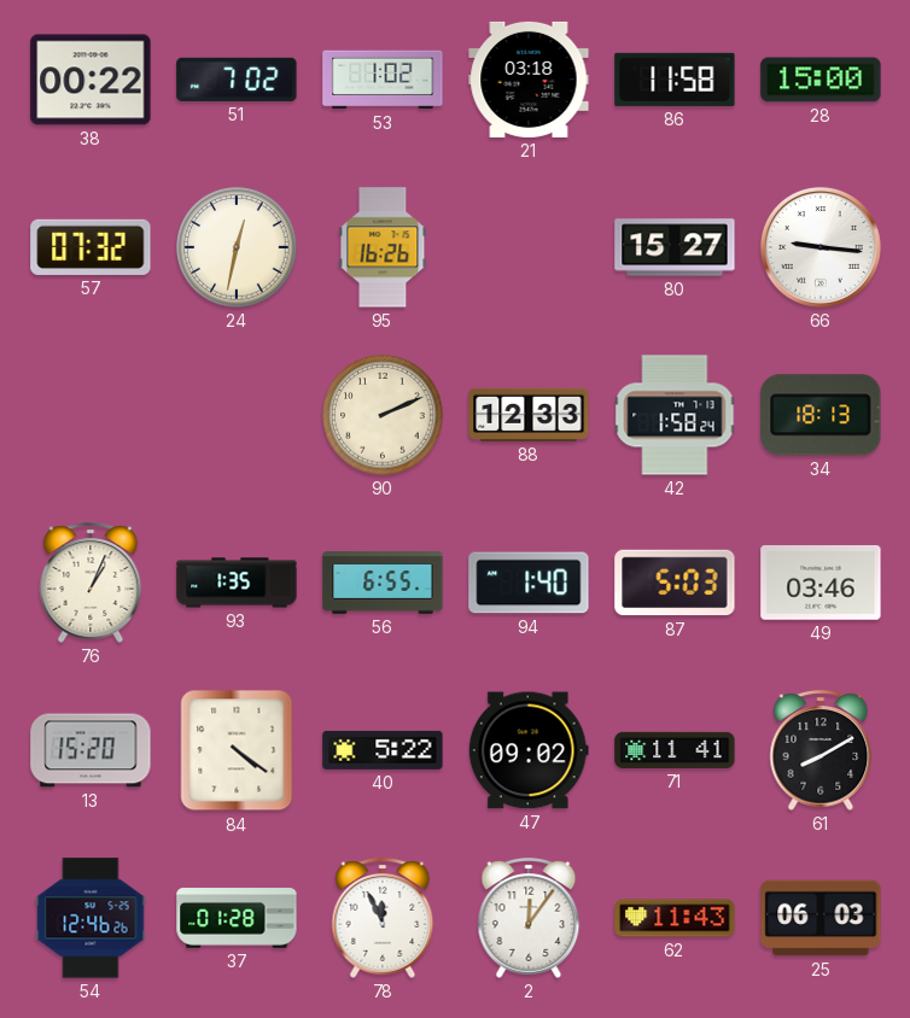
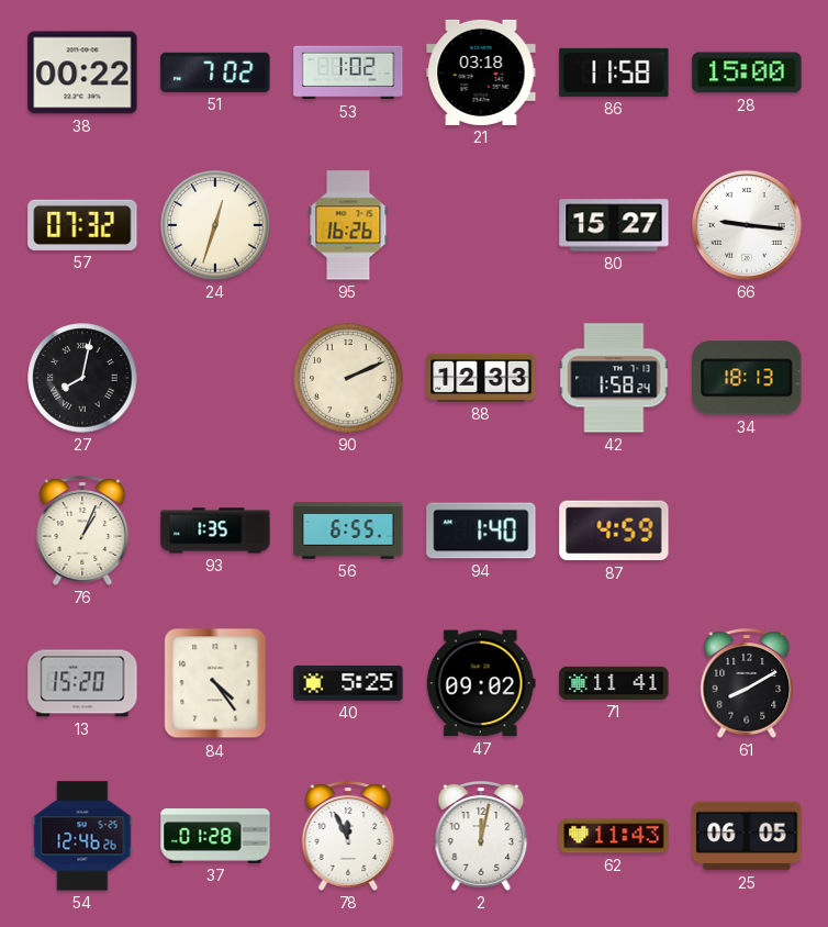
24: 12:32 -> 12:33
27: none -> 8:02
87: 5:03 -> 4:59
49: 03:46 -> none
84: 4:21 -> 4:24
40: 5:22 -> 5:25
2: 12:06 -> 12:02
25: 06:03 -> 06:05
